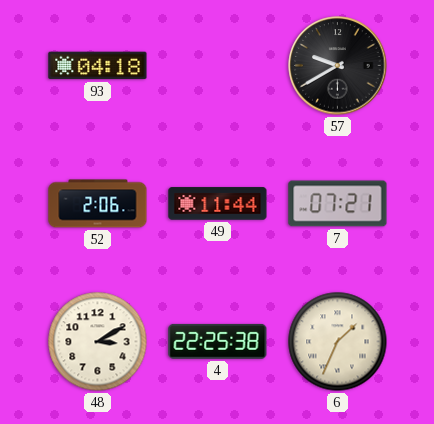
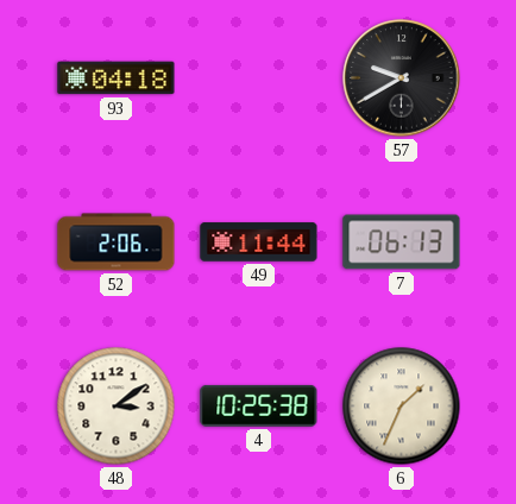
7: 07:21 -> 06:13
48: 3:10 -> 3:09
4: 22:25 -> 10:25
